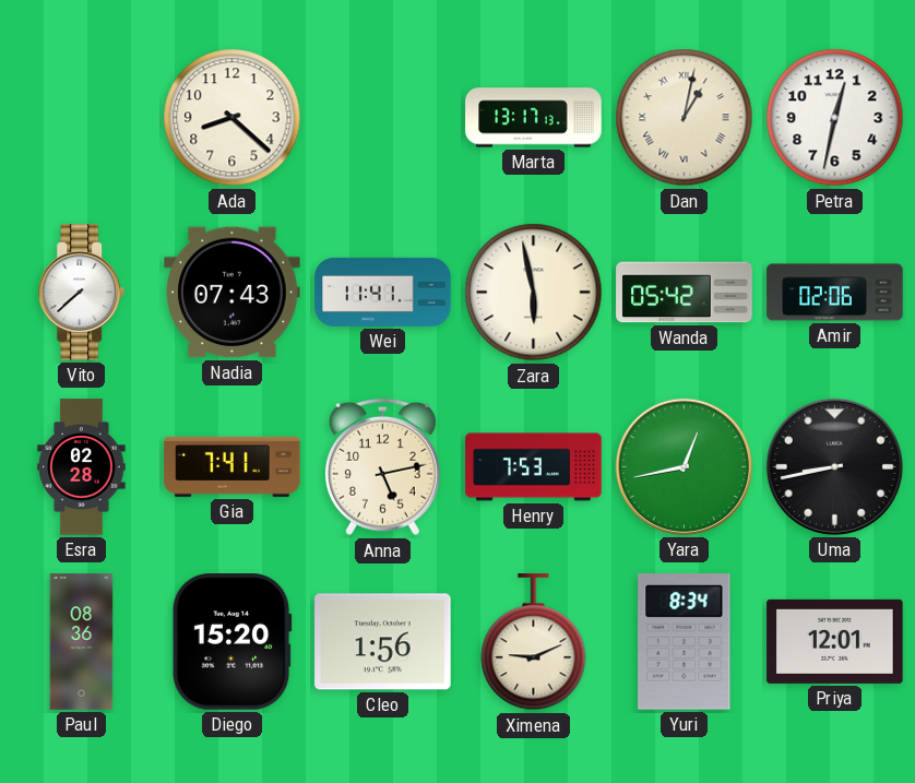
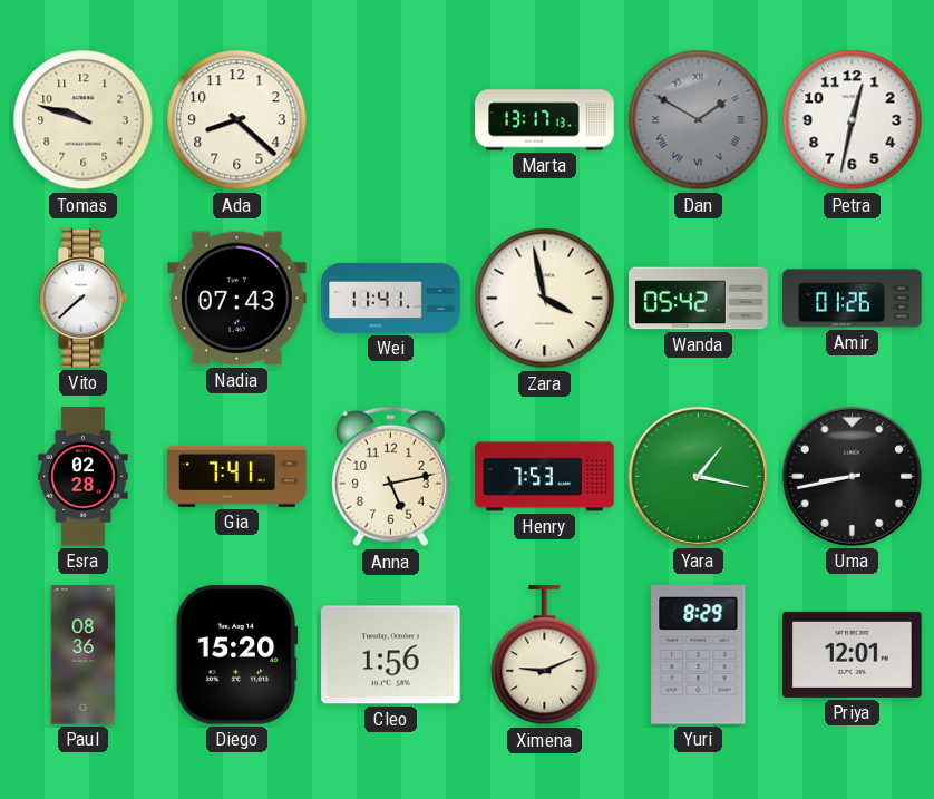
Tomas: none -> 9:48
Dan: 1:02 -> 1:50
Dan dial: cream -> grey
Zara: 5:58 -> 3:58
Amir: 02:06 -> 01:26
Yara: 12:43 -> 1:17
Yuri: 8:34 -> 8:29
